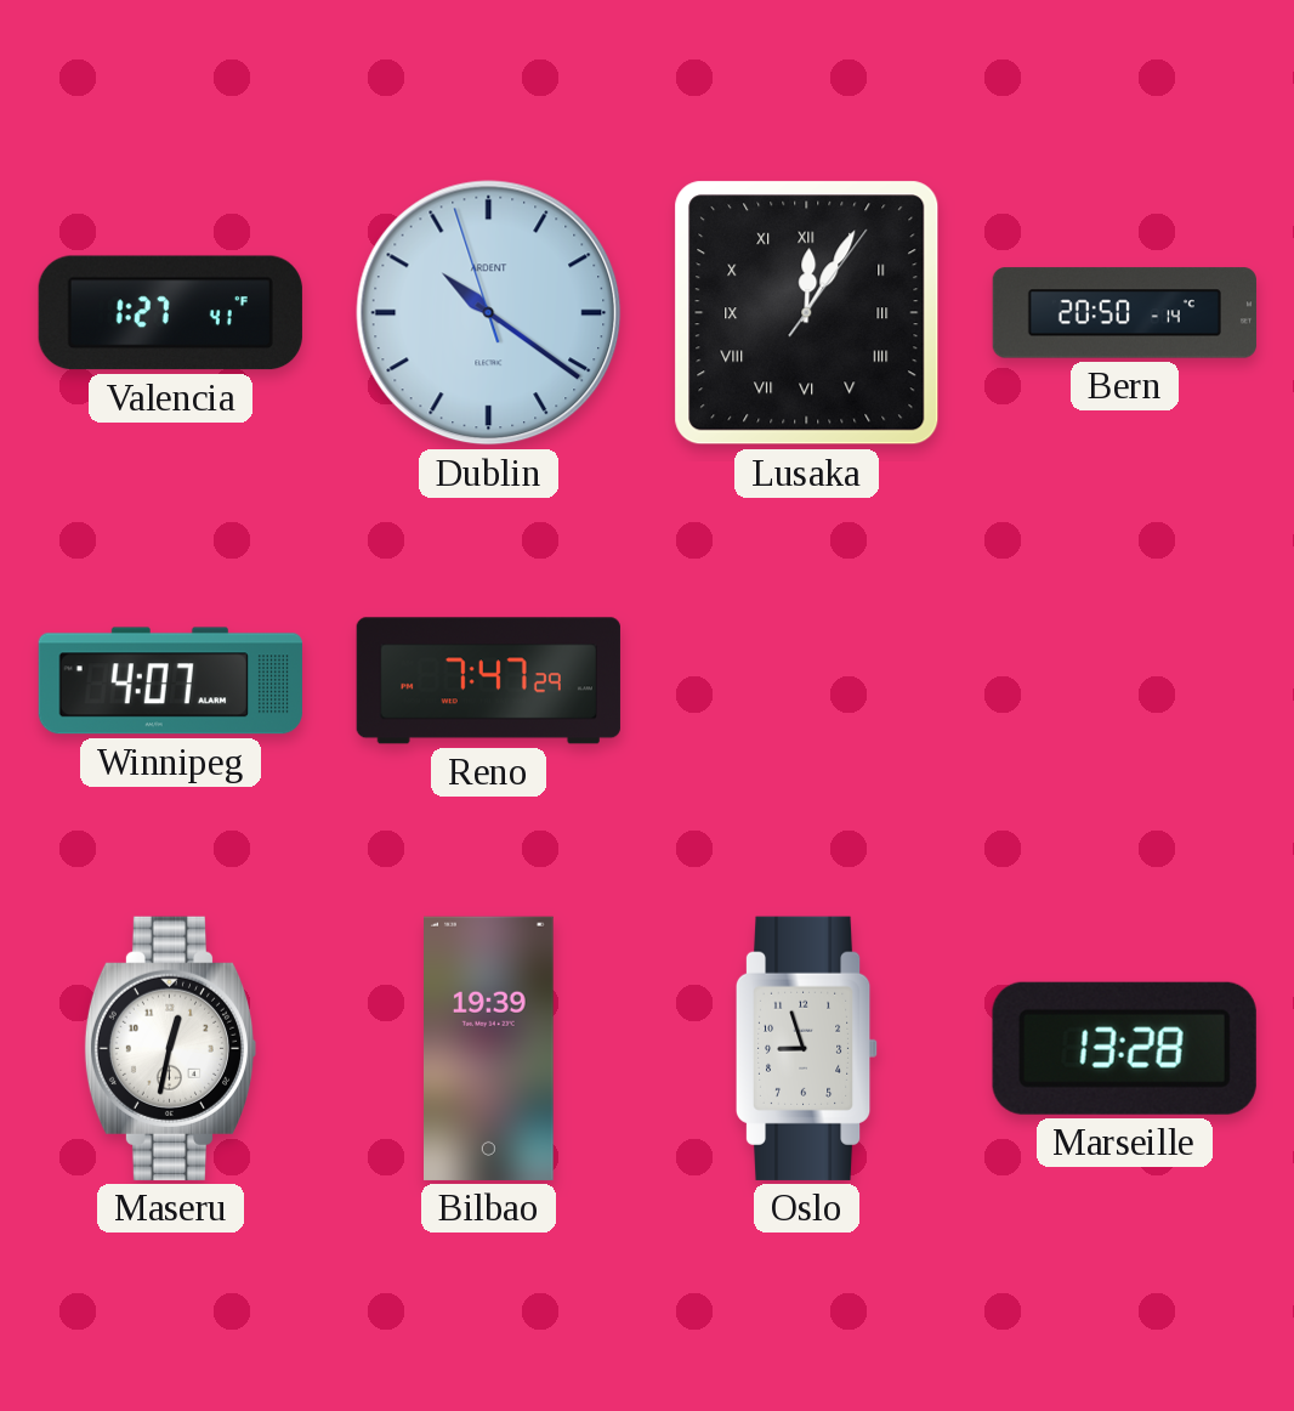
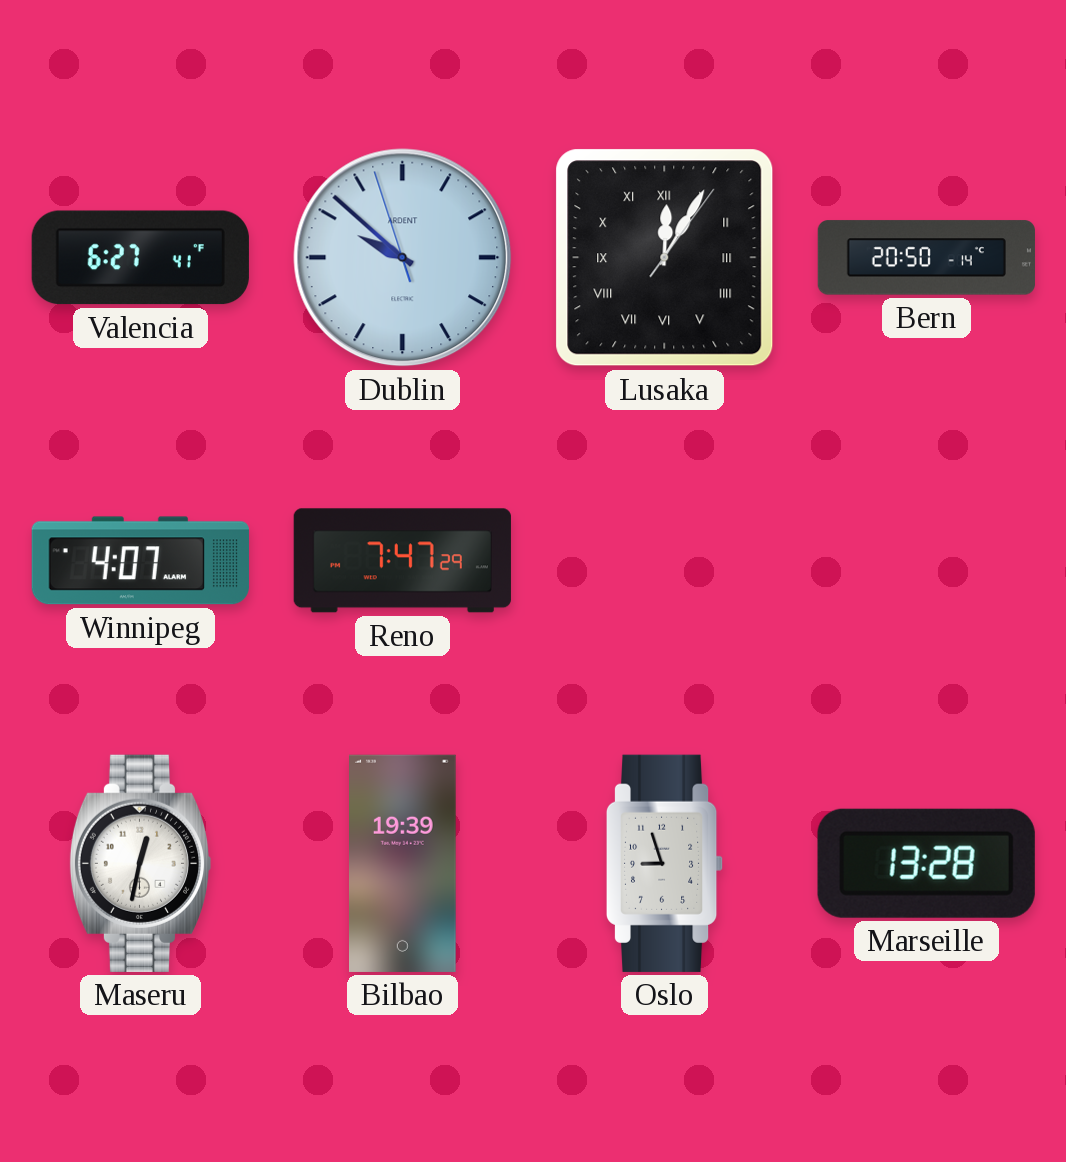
Valencia: 1:27 -> 6:27
Dublin: 10:20 -> 9:51
